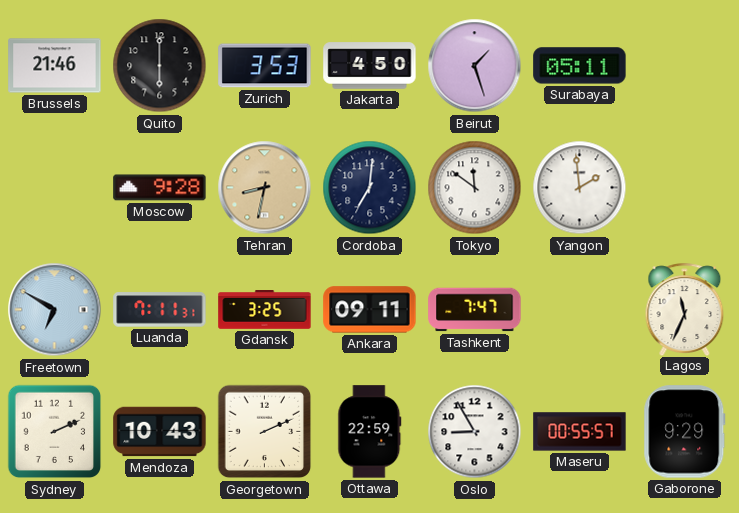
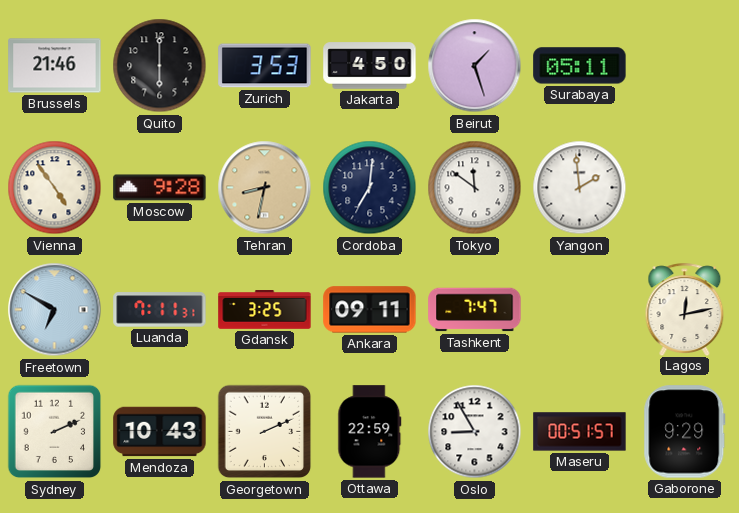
Vienna: none -> 4:54
Lagos: 11:34 -> 12:13
Maseru: 00:55 -> 00:51
